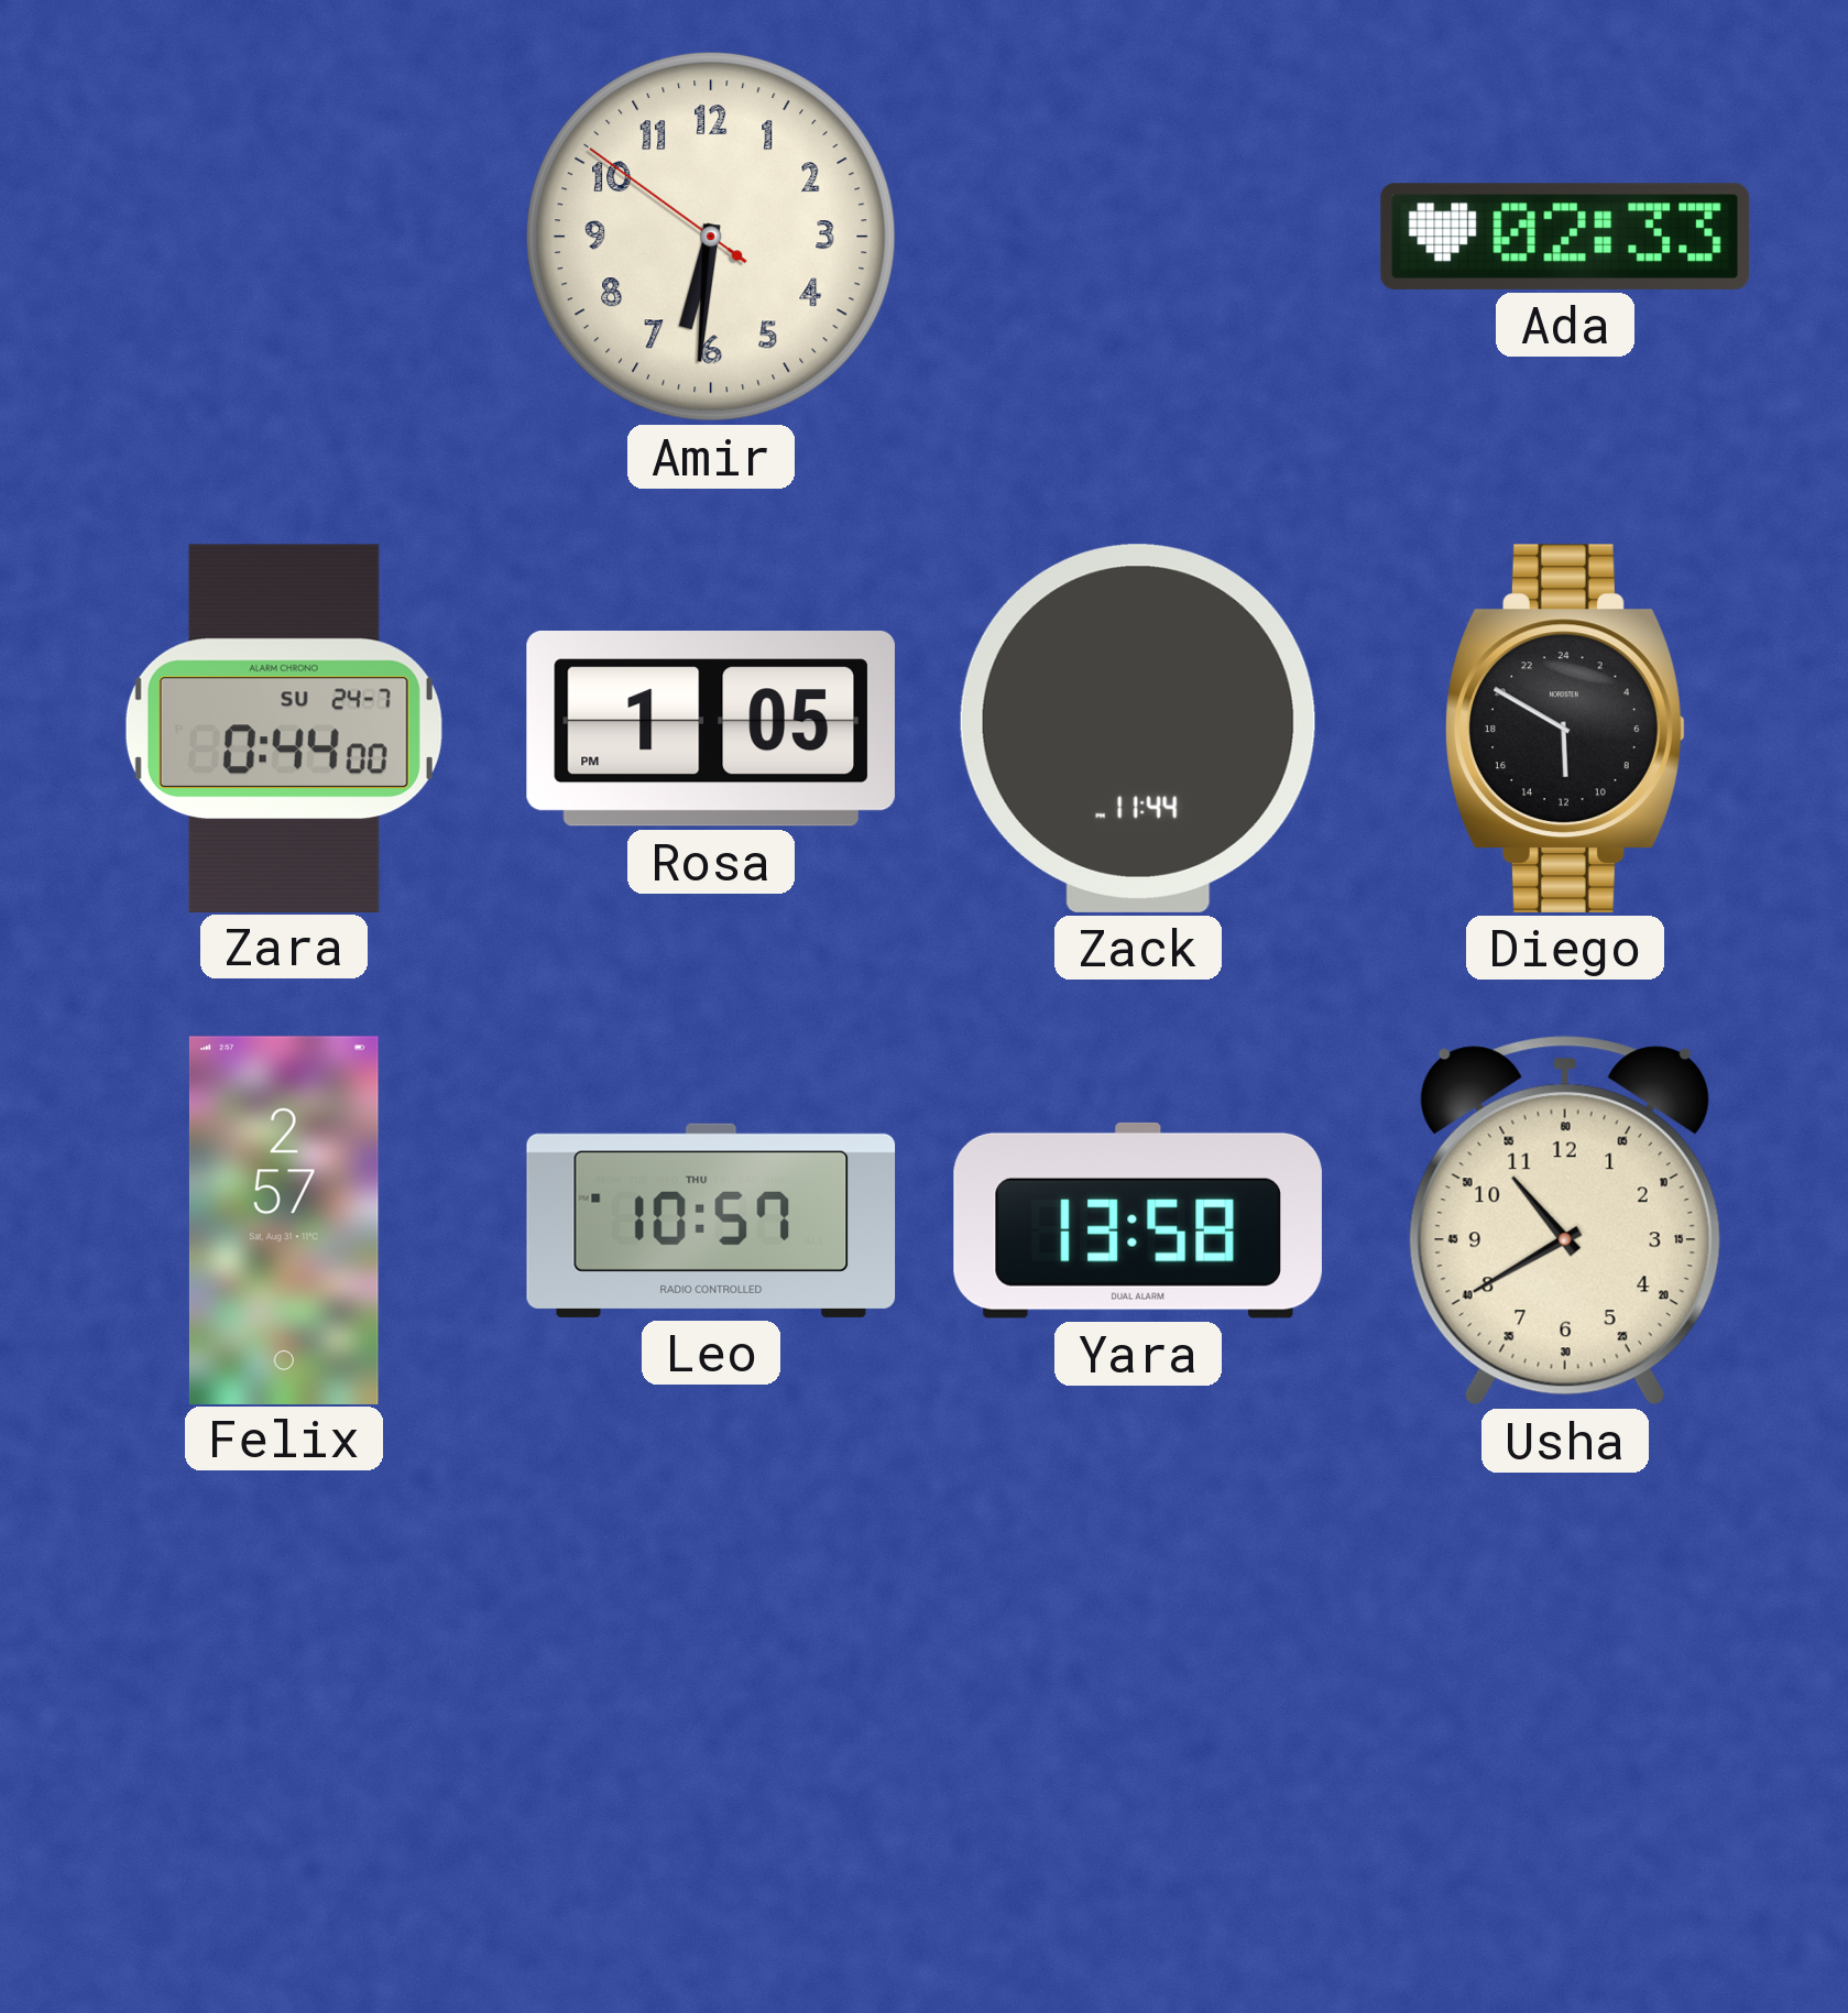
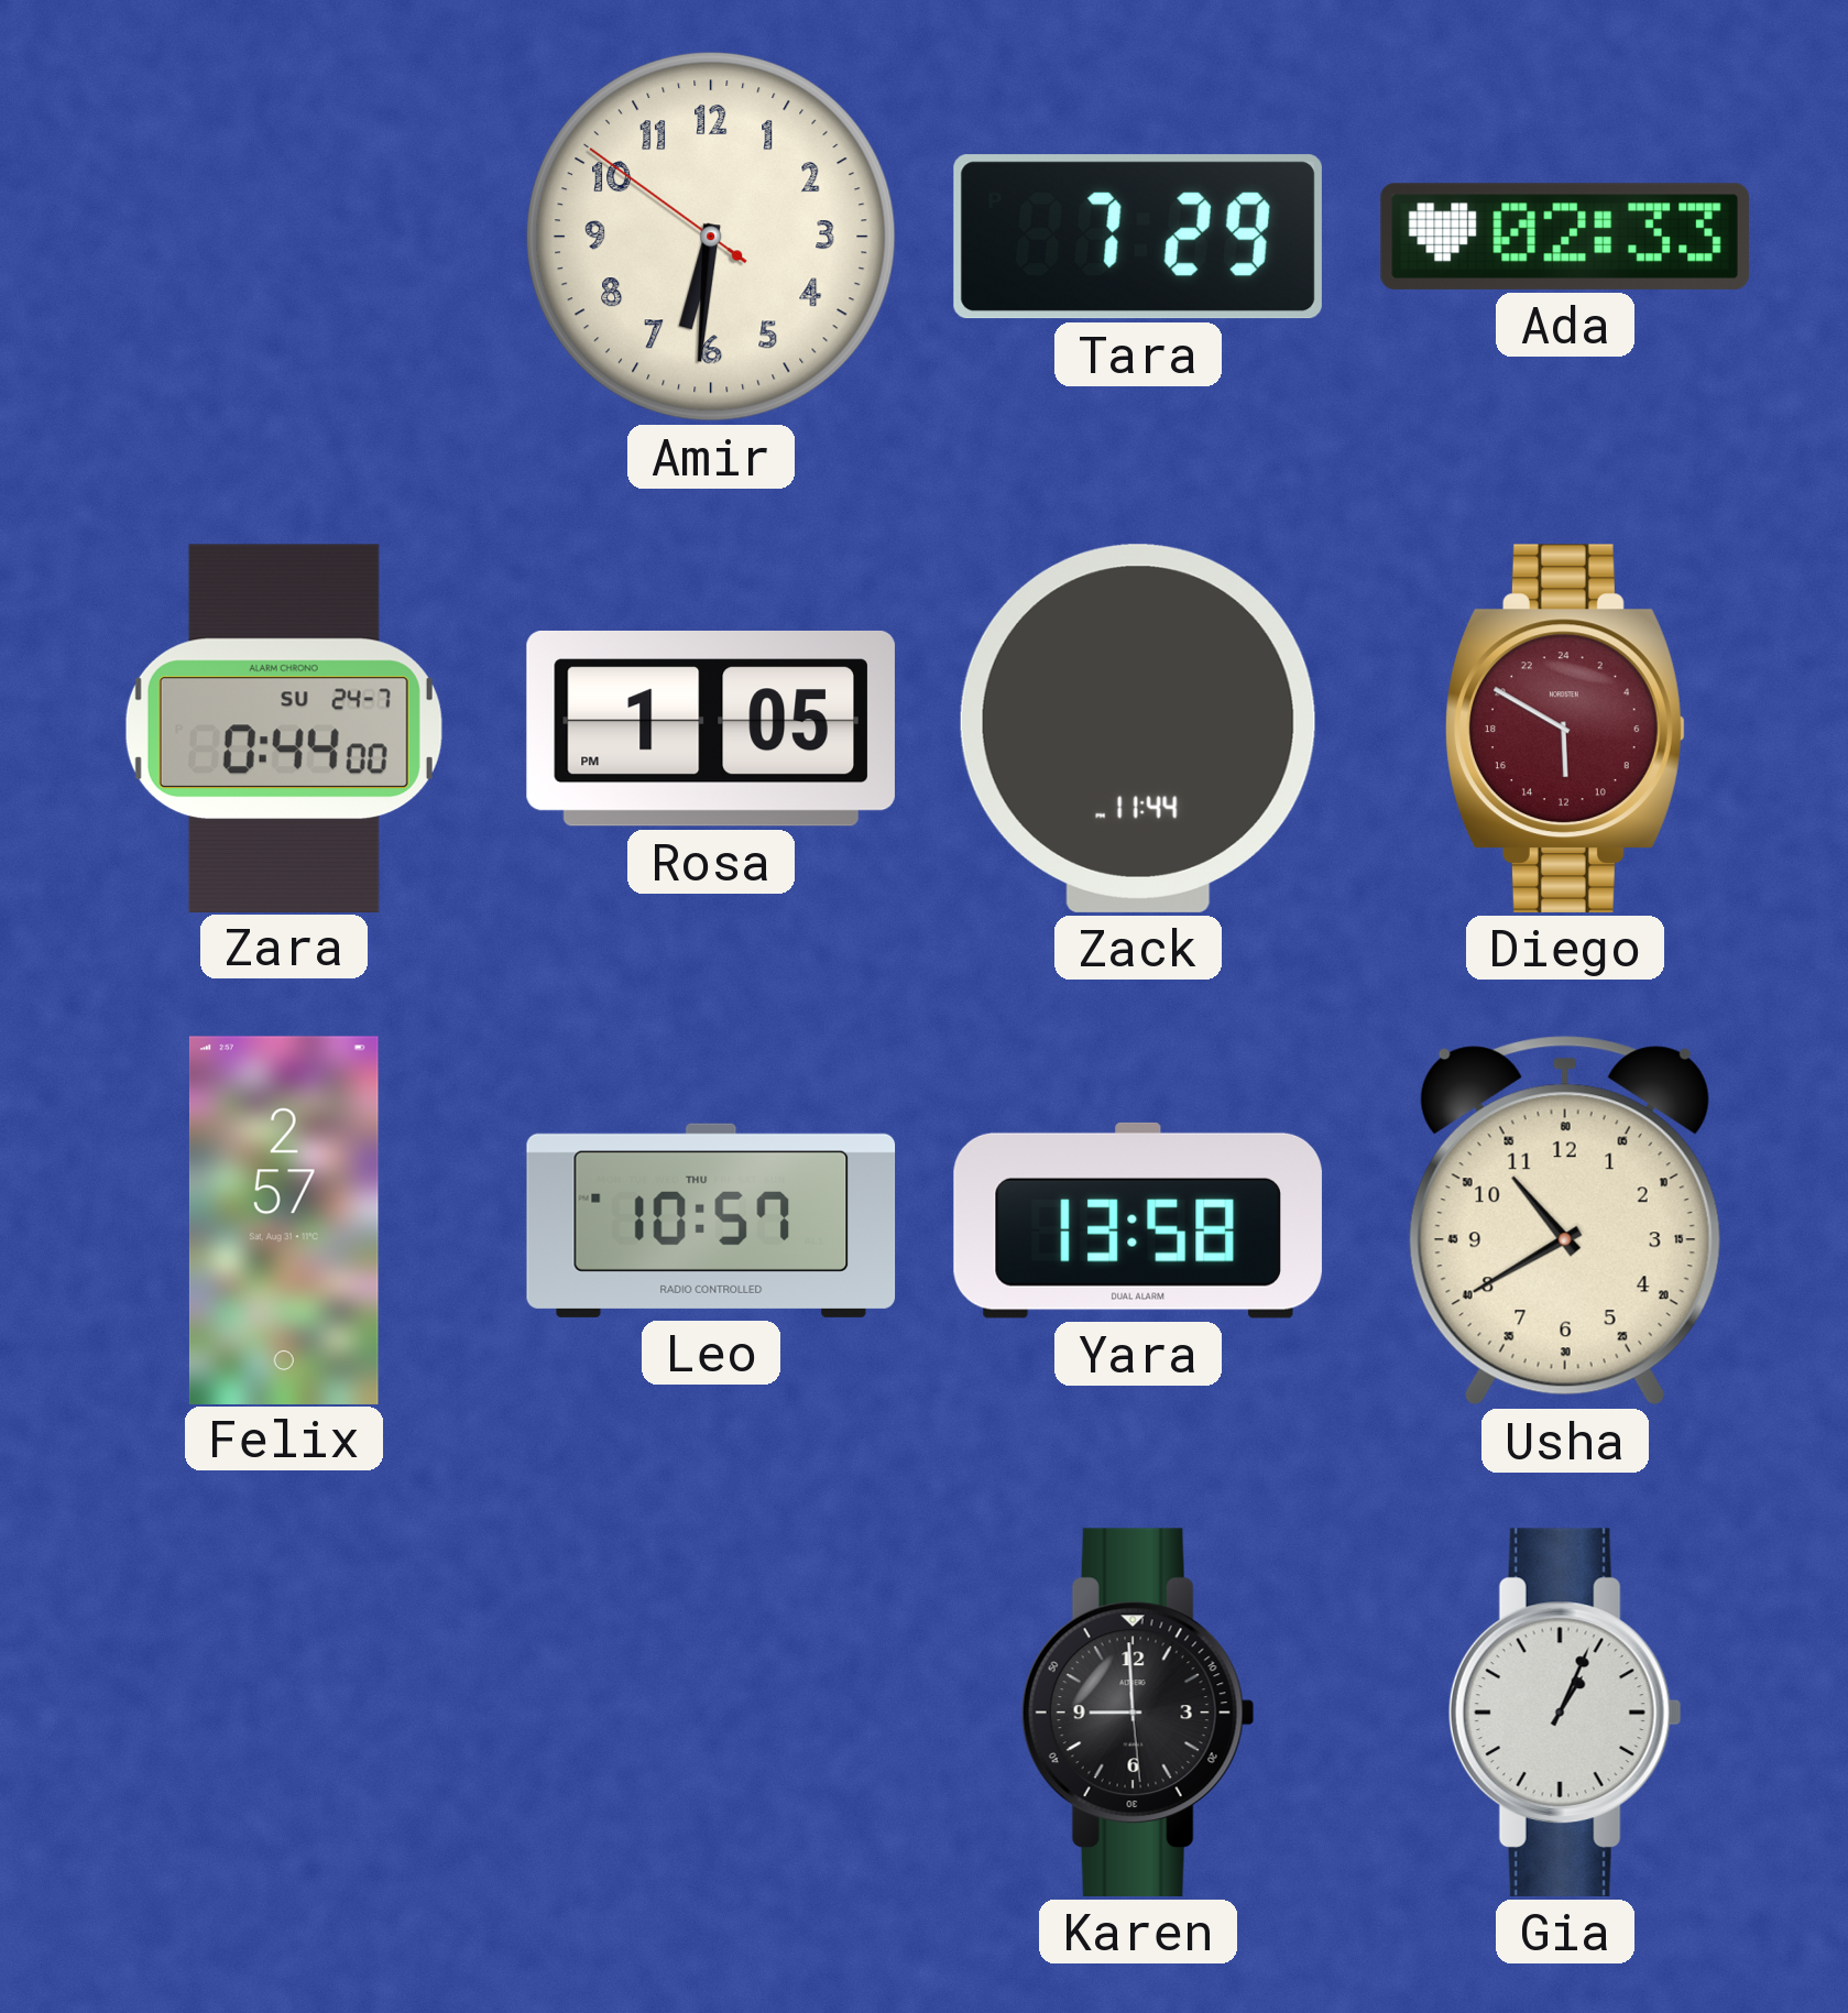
Tara: none -> 7:29
Diego dial: black -> burgundy
Karen: none -> 8:59
Gia: none -> 1:04
